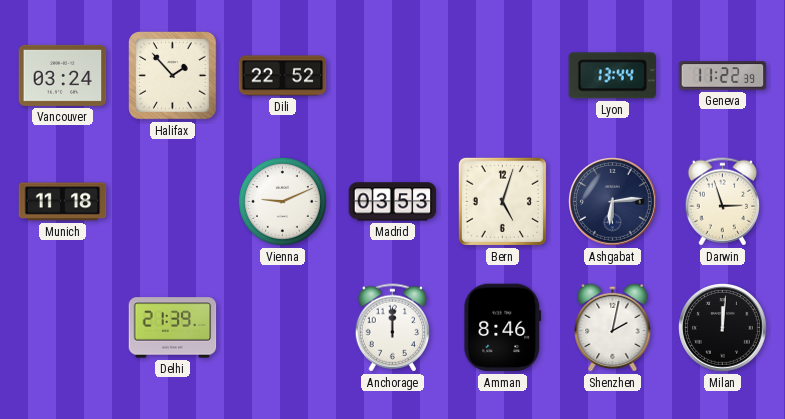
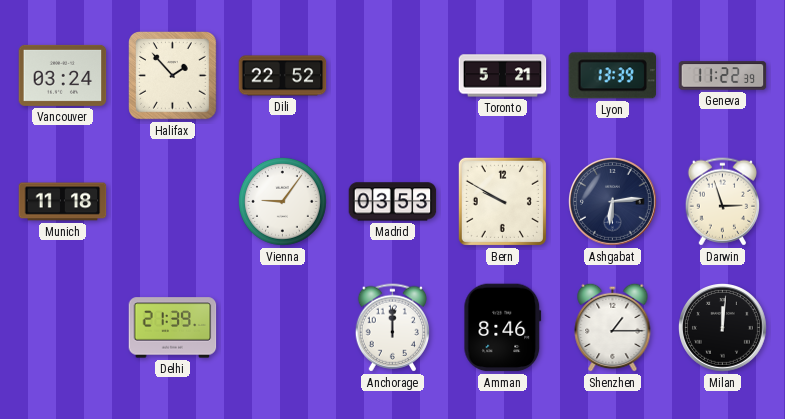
Toronto: none -> 5:21
Lyon: 13:44 -> 13:39
Vienna: 9:11 -> 9:06
Bern: 5:03 -> 9:50
Shenzhen: 2:02 -> 1:15
